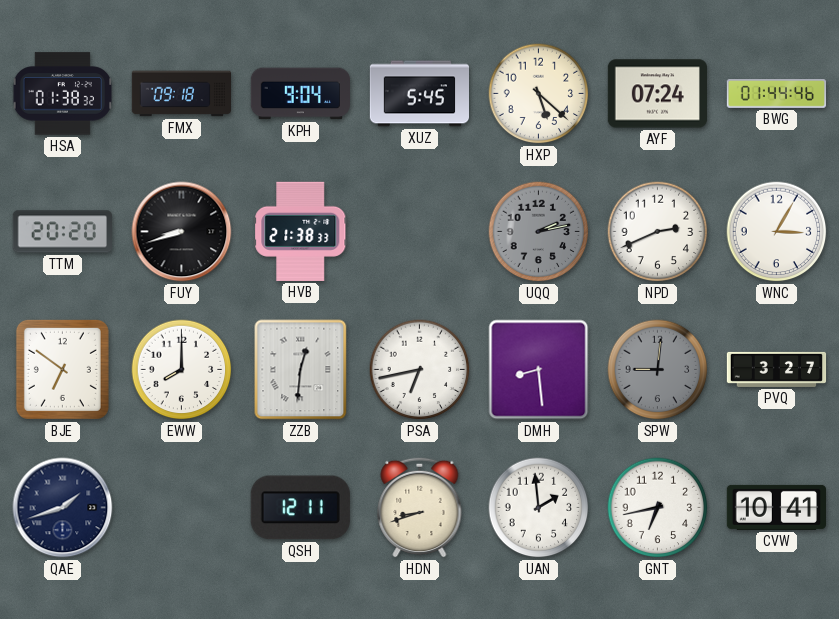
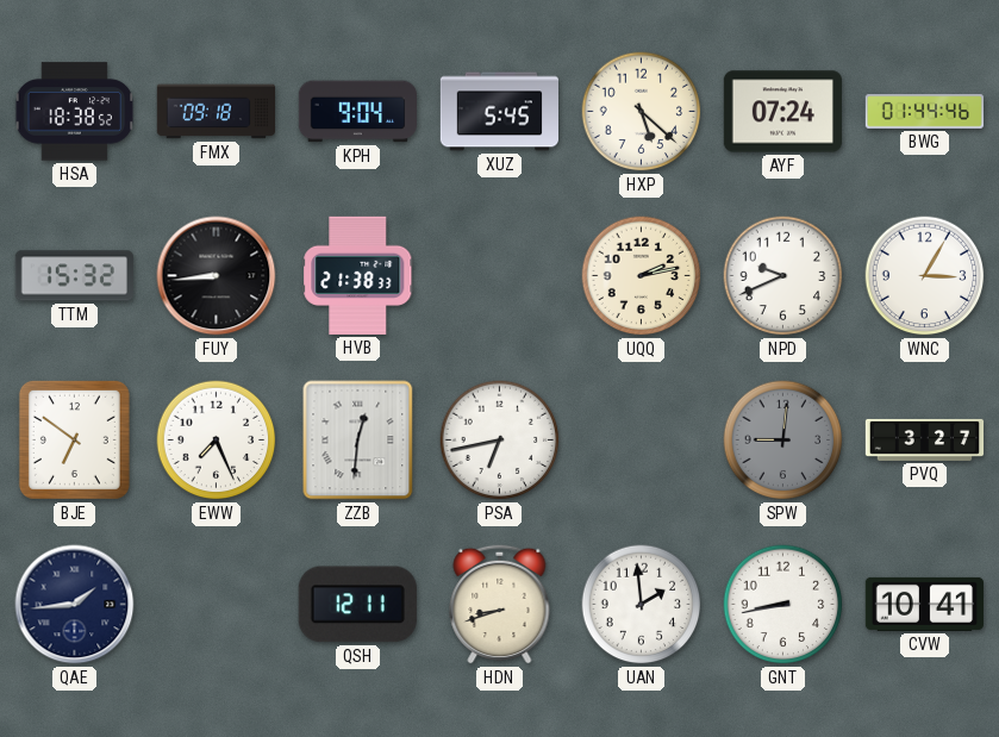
HSA: 01:38 -> 18:38
TTM: 20:20 -> 15:32
FUY: 8:42 -> 8:44
UQQ dial: grey -> cream
NPD: 2:41 -> 9:41
EWW: 8:00 -> 7:26
DMH: 8:29 -> none
QAE: 1:42 -> 1:44
GNT: 6:43 -> 8:43
